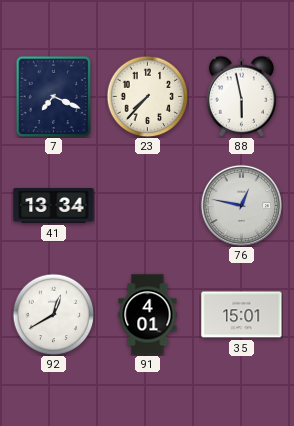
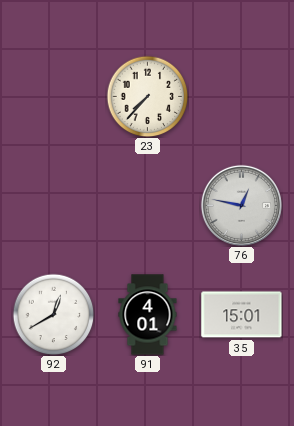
7: 7:19 -> none
88: 5:58 -> none
41: 13:34 -> none
